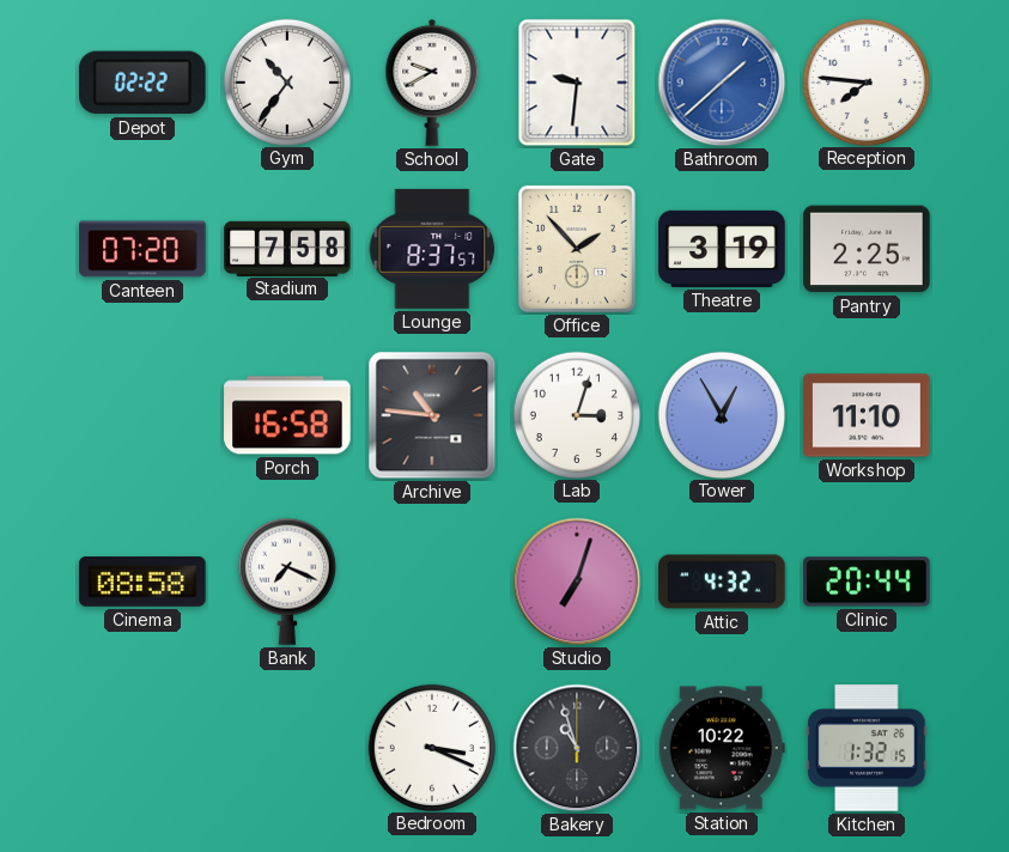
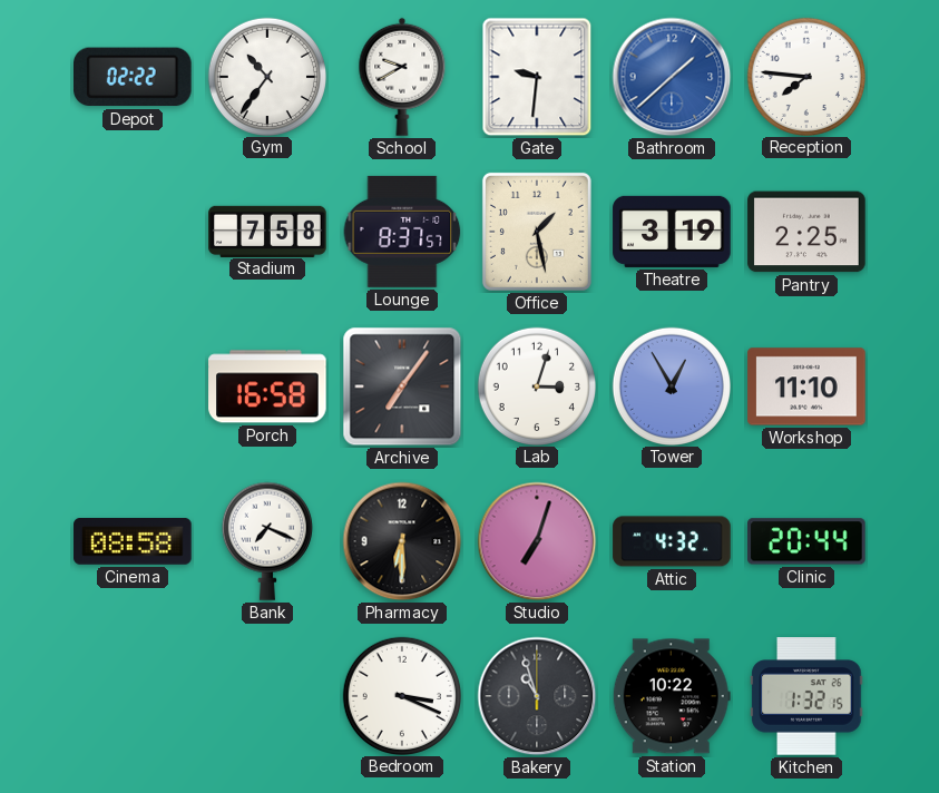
Canteen: 07:20 -> none
Office: 1:53 -> 1:28
Archive: 10:46 -> 7:06
Pharmacy: none -> 6:30
